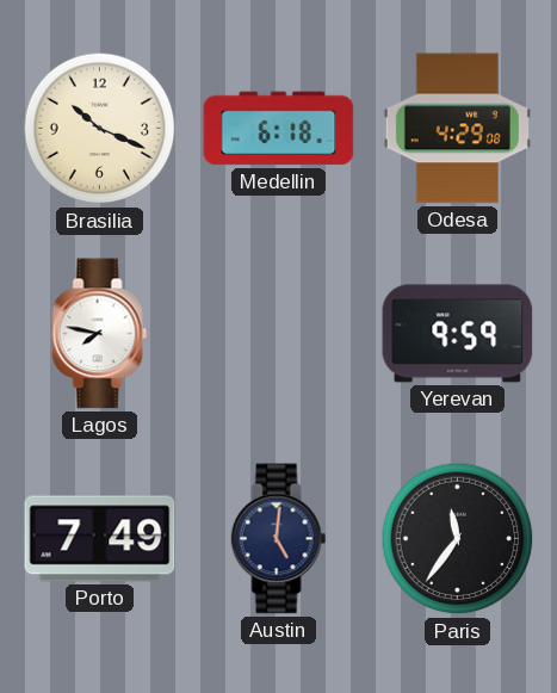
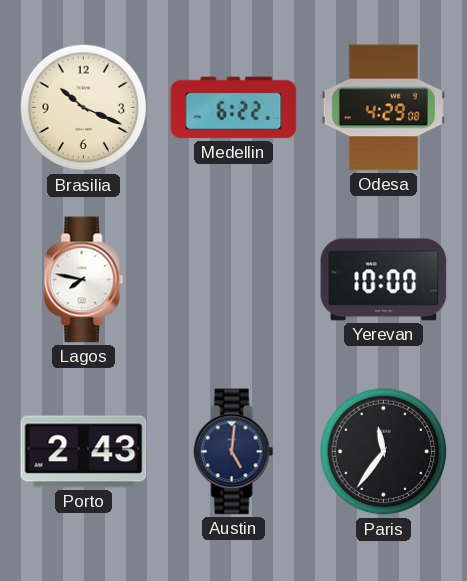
Medellin: 6:18 -> 6:22
Yerevan: 9:59 -> 10:00
Porto: 7:49 -> 2:43
